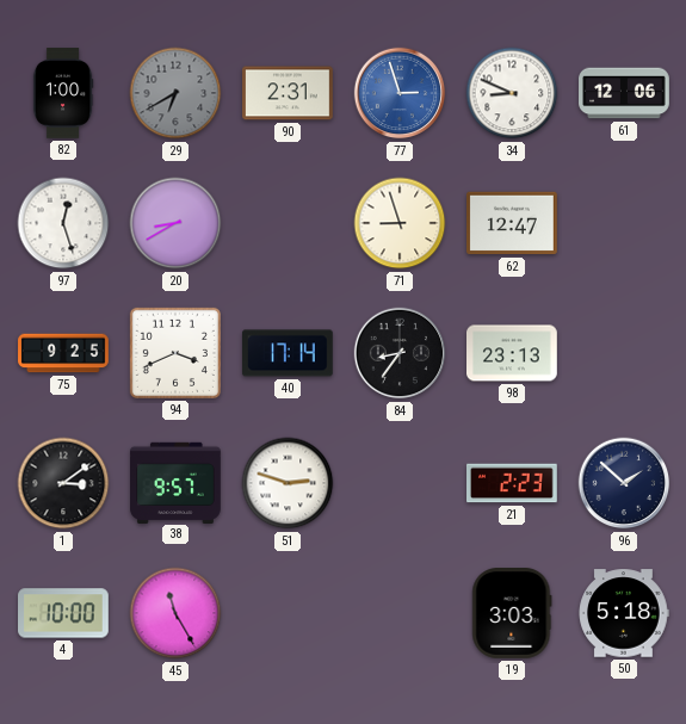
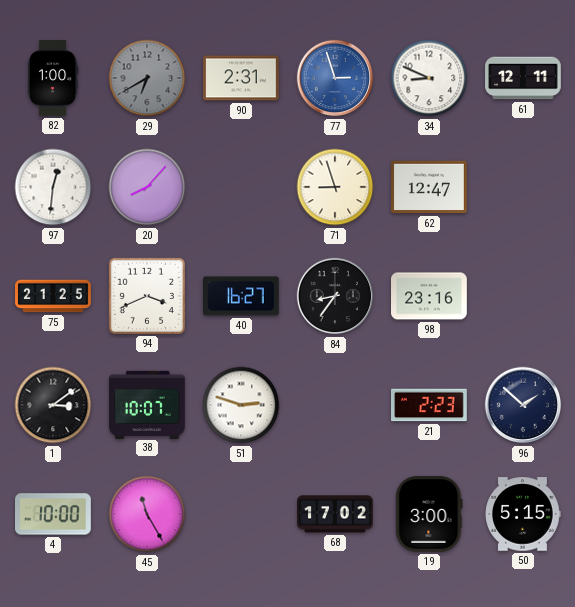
61: 12:06 -> 12:11
97: 12:27 -> 12:31
20: 8:40 -> 8:07
75: 9:25 -> 21:25
40: 17:14 -> 16:27
98: 23:13 -> 23:16
38: 9:57 -> 10:07
68: none -> 17:02
19: 3:03 -> 3:00
50: 5:18 -> 5:15
